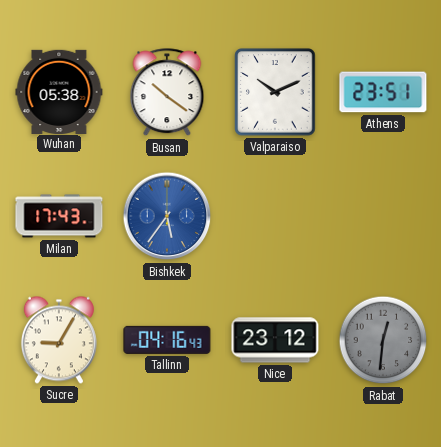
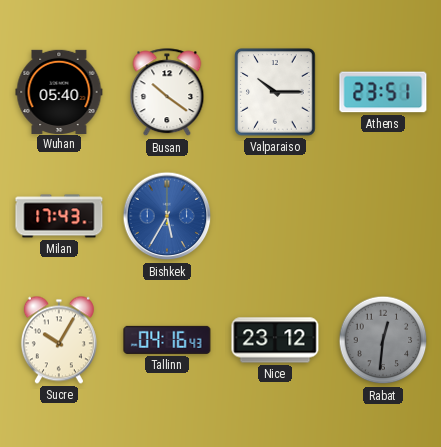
Wuhan: 05:38 -> 05:40
Valparaiso: 10:11 -> 10:15
Bishkek: 5:36 -> 5:35
Sucre: 9:05 -> 10:05
